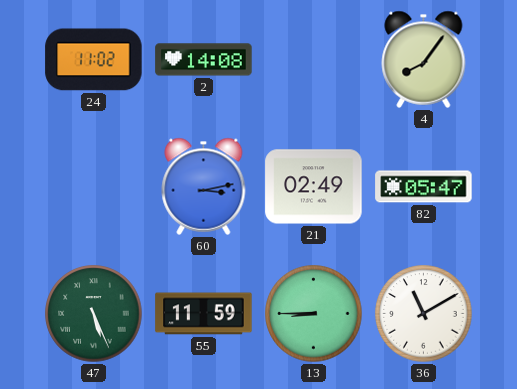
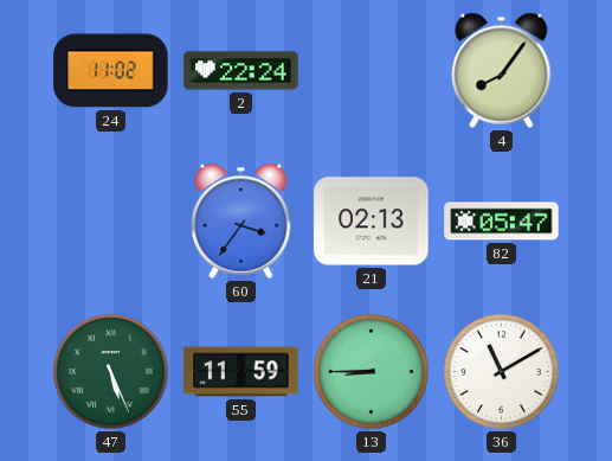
2: 14:08 -> 22:24
60: 3:13 -> 3:36
21: 02:49 -> 02:13
